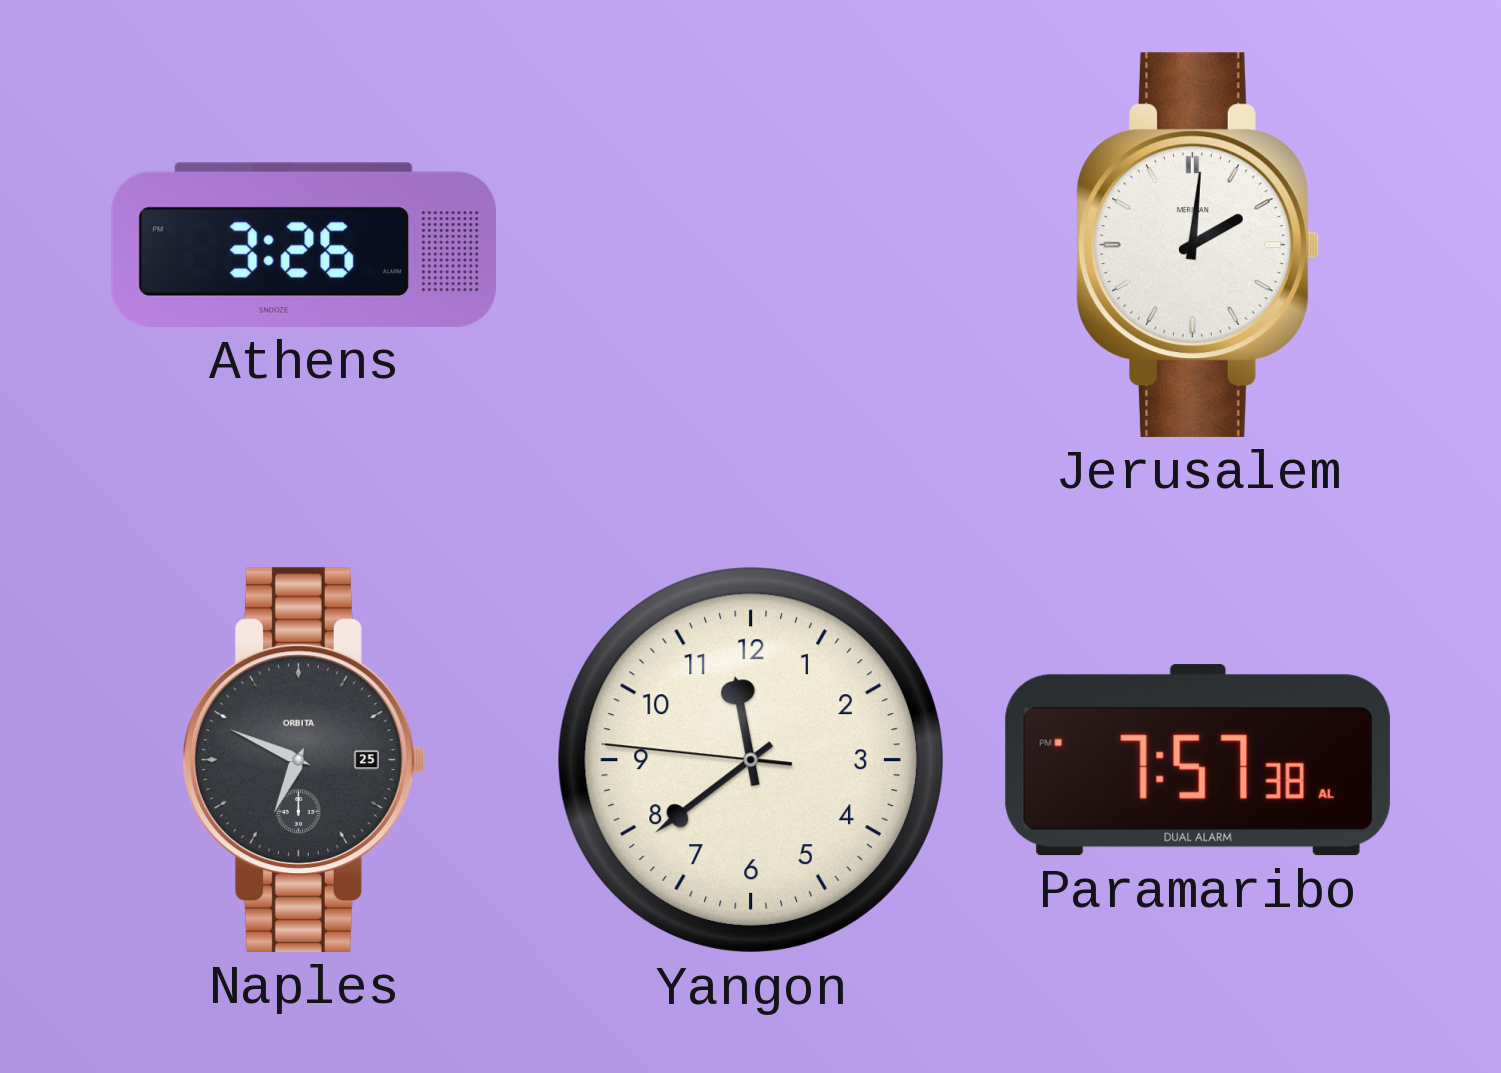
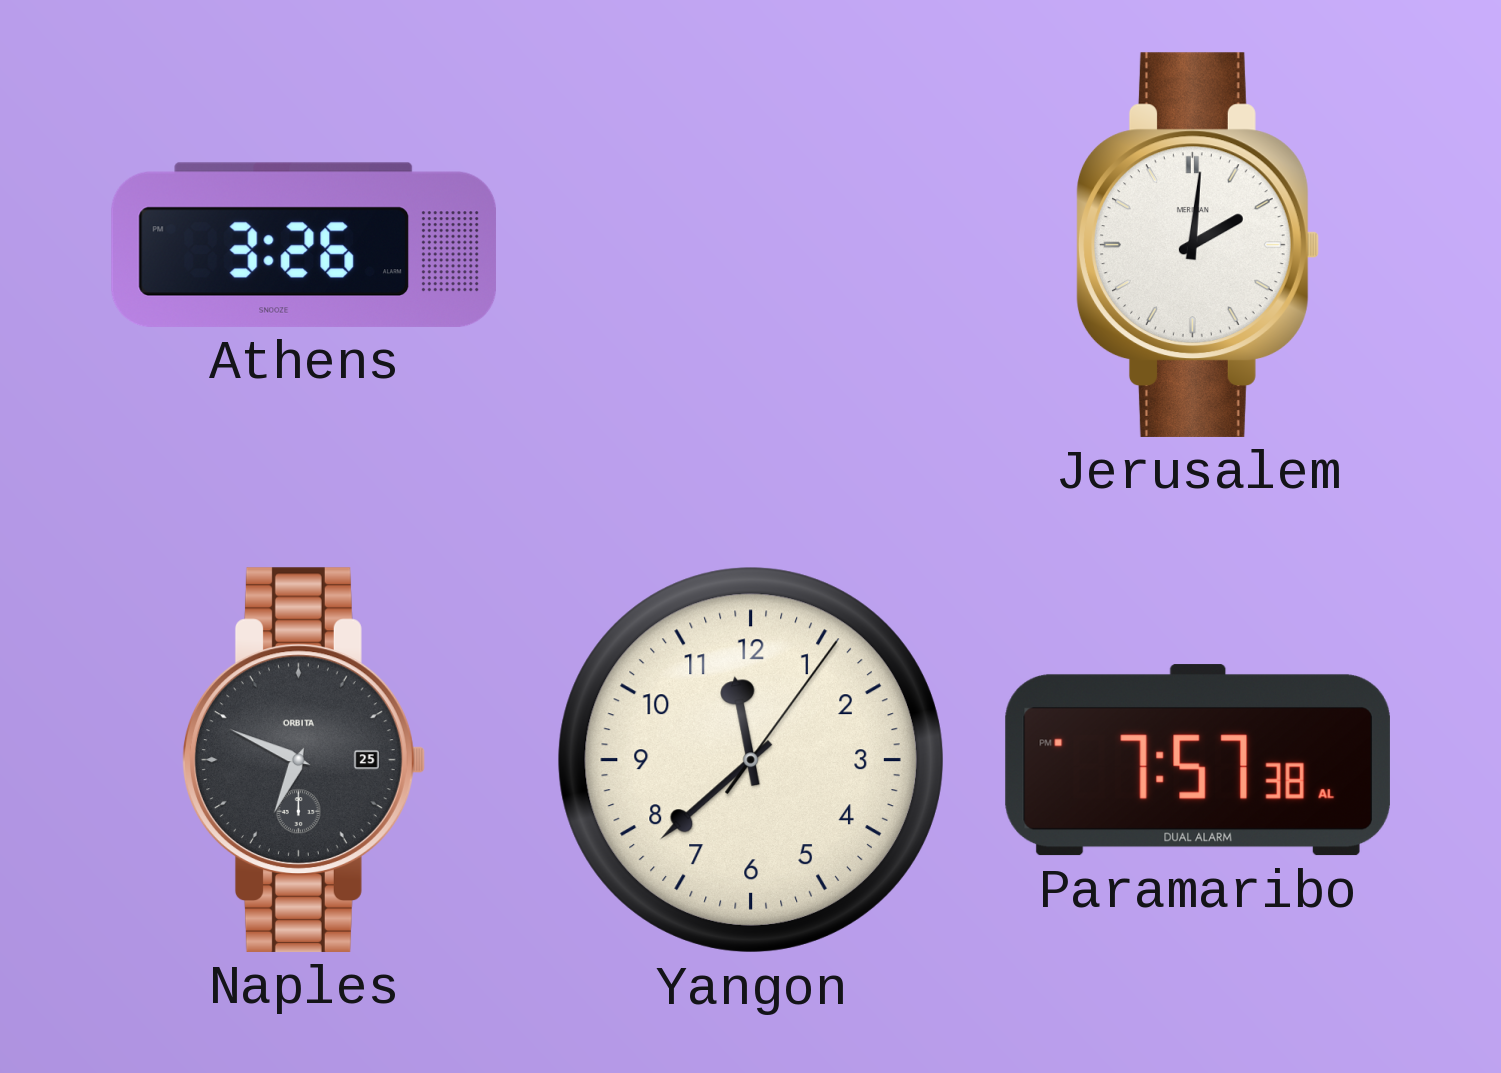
Yangon: 11:38:46 -> 11:38:06
